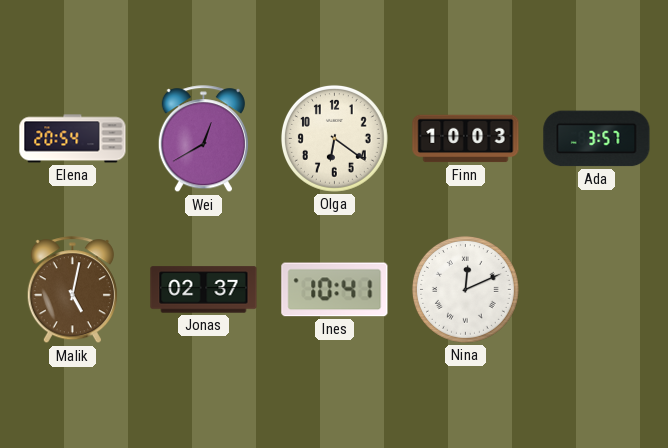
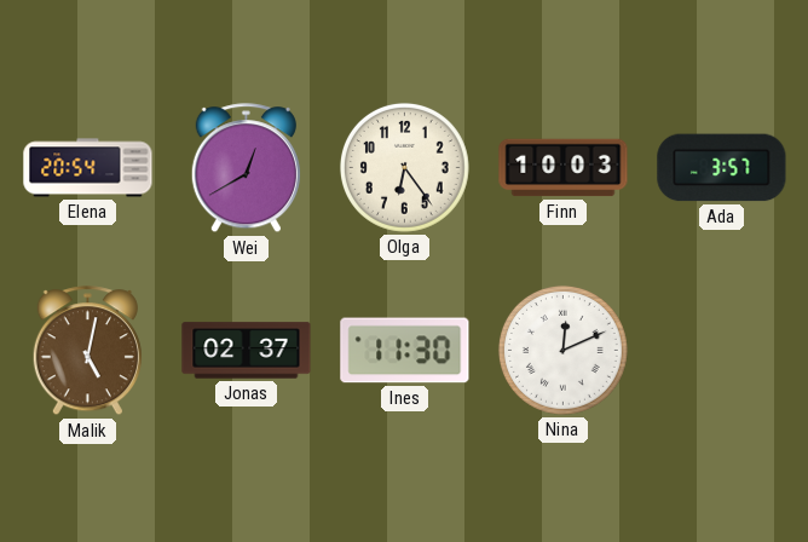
Olga: 6:21 -> 6:24
Ines: 10:41 -> 11:30
